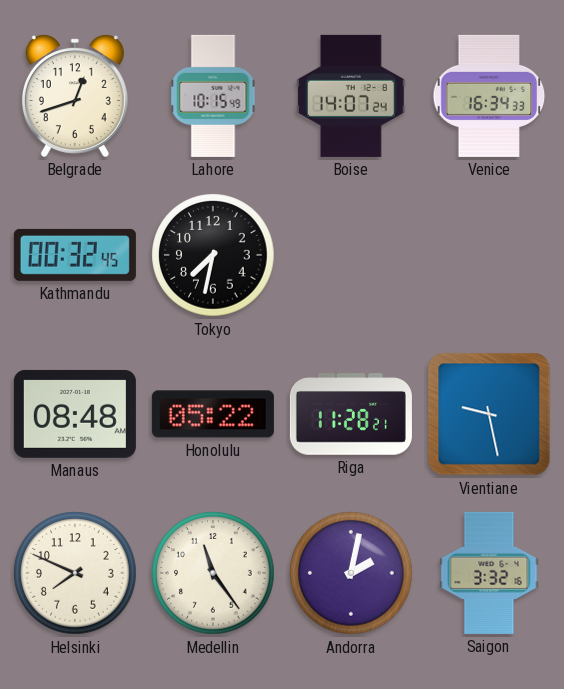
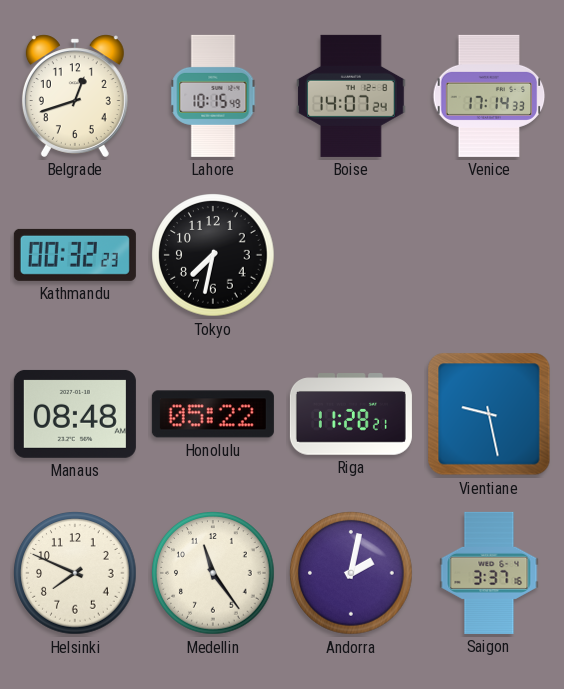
Venice: 16:34 -> 17:14
Kathmandu: 00:32:45 -> 00:32:23
Saigon: 3:32 -> 3:37
